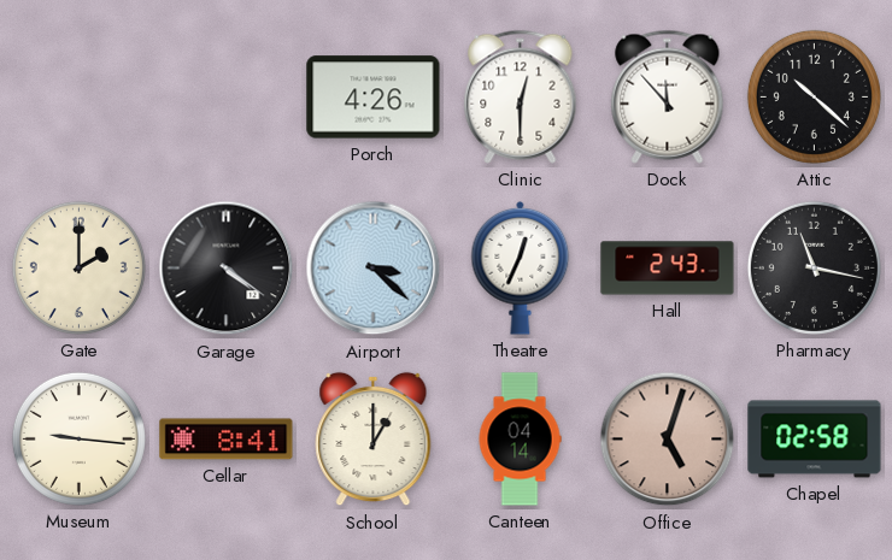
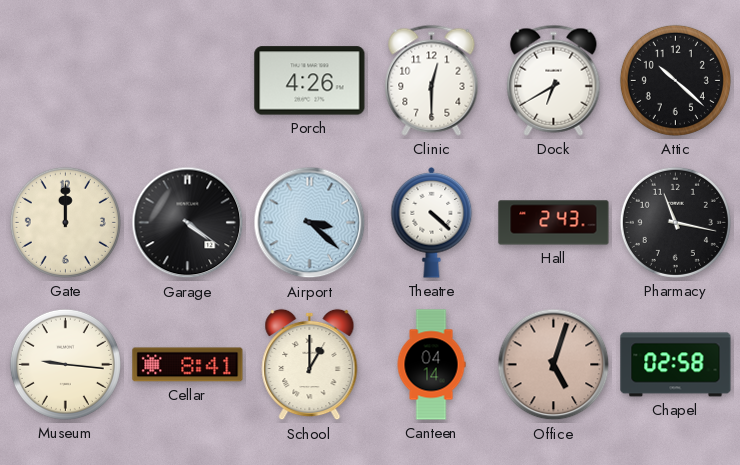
Dock: 11:53 -> 6:40
Gate: 2:00 -> 12:00
Theatre: 12:34 -> 4:22
